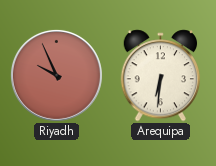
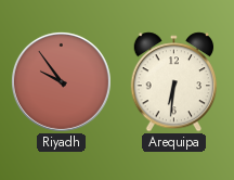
Riyadh: 9:56 -> 9:54
